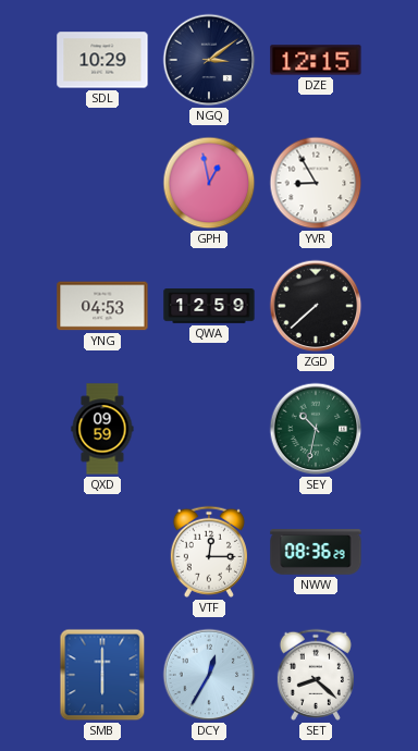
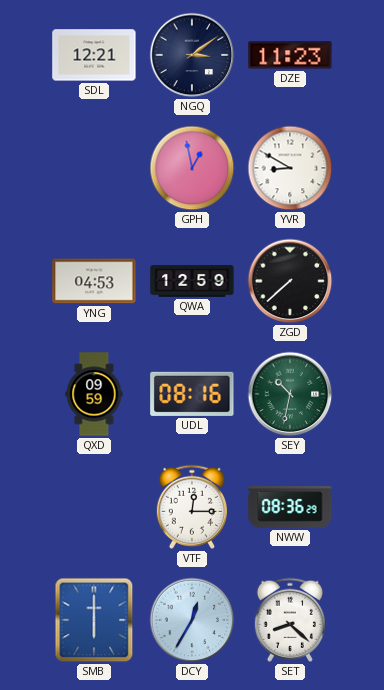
SDL: 10:29 -> 12:21
DZE: 12:15 -> 11:23
YVR: 8:55 -> 8:50
UDL: none -> 08:16
